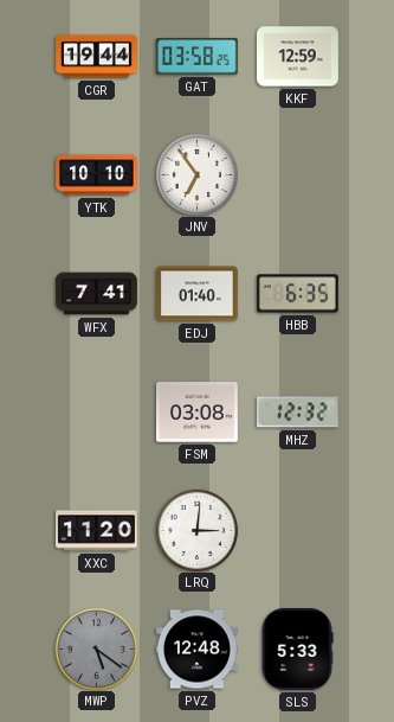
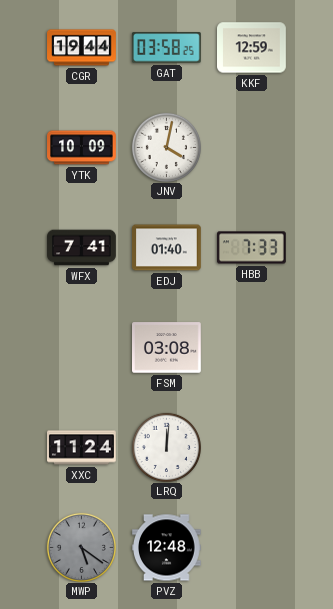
YTK: 10:10 -> 10:09
JNV: 6:54 -> 4:02
HBB: 6:35 -> 7:33
MHZ: 12:32 -> none
XXC: 11:20 -> 11:24
LRQ: 3:01 -> 12:01
SLS: 5:33 -> none
